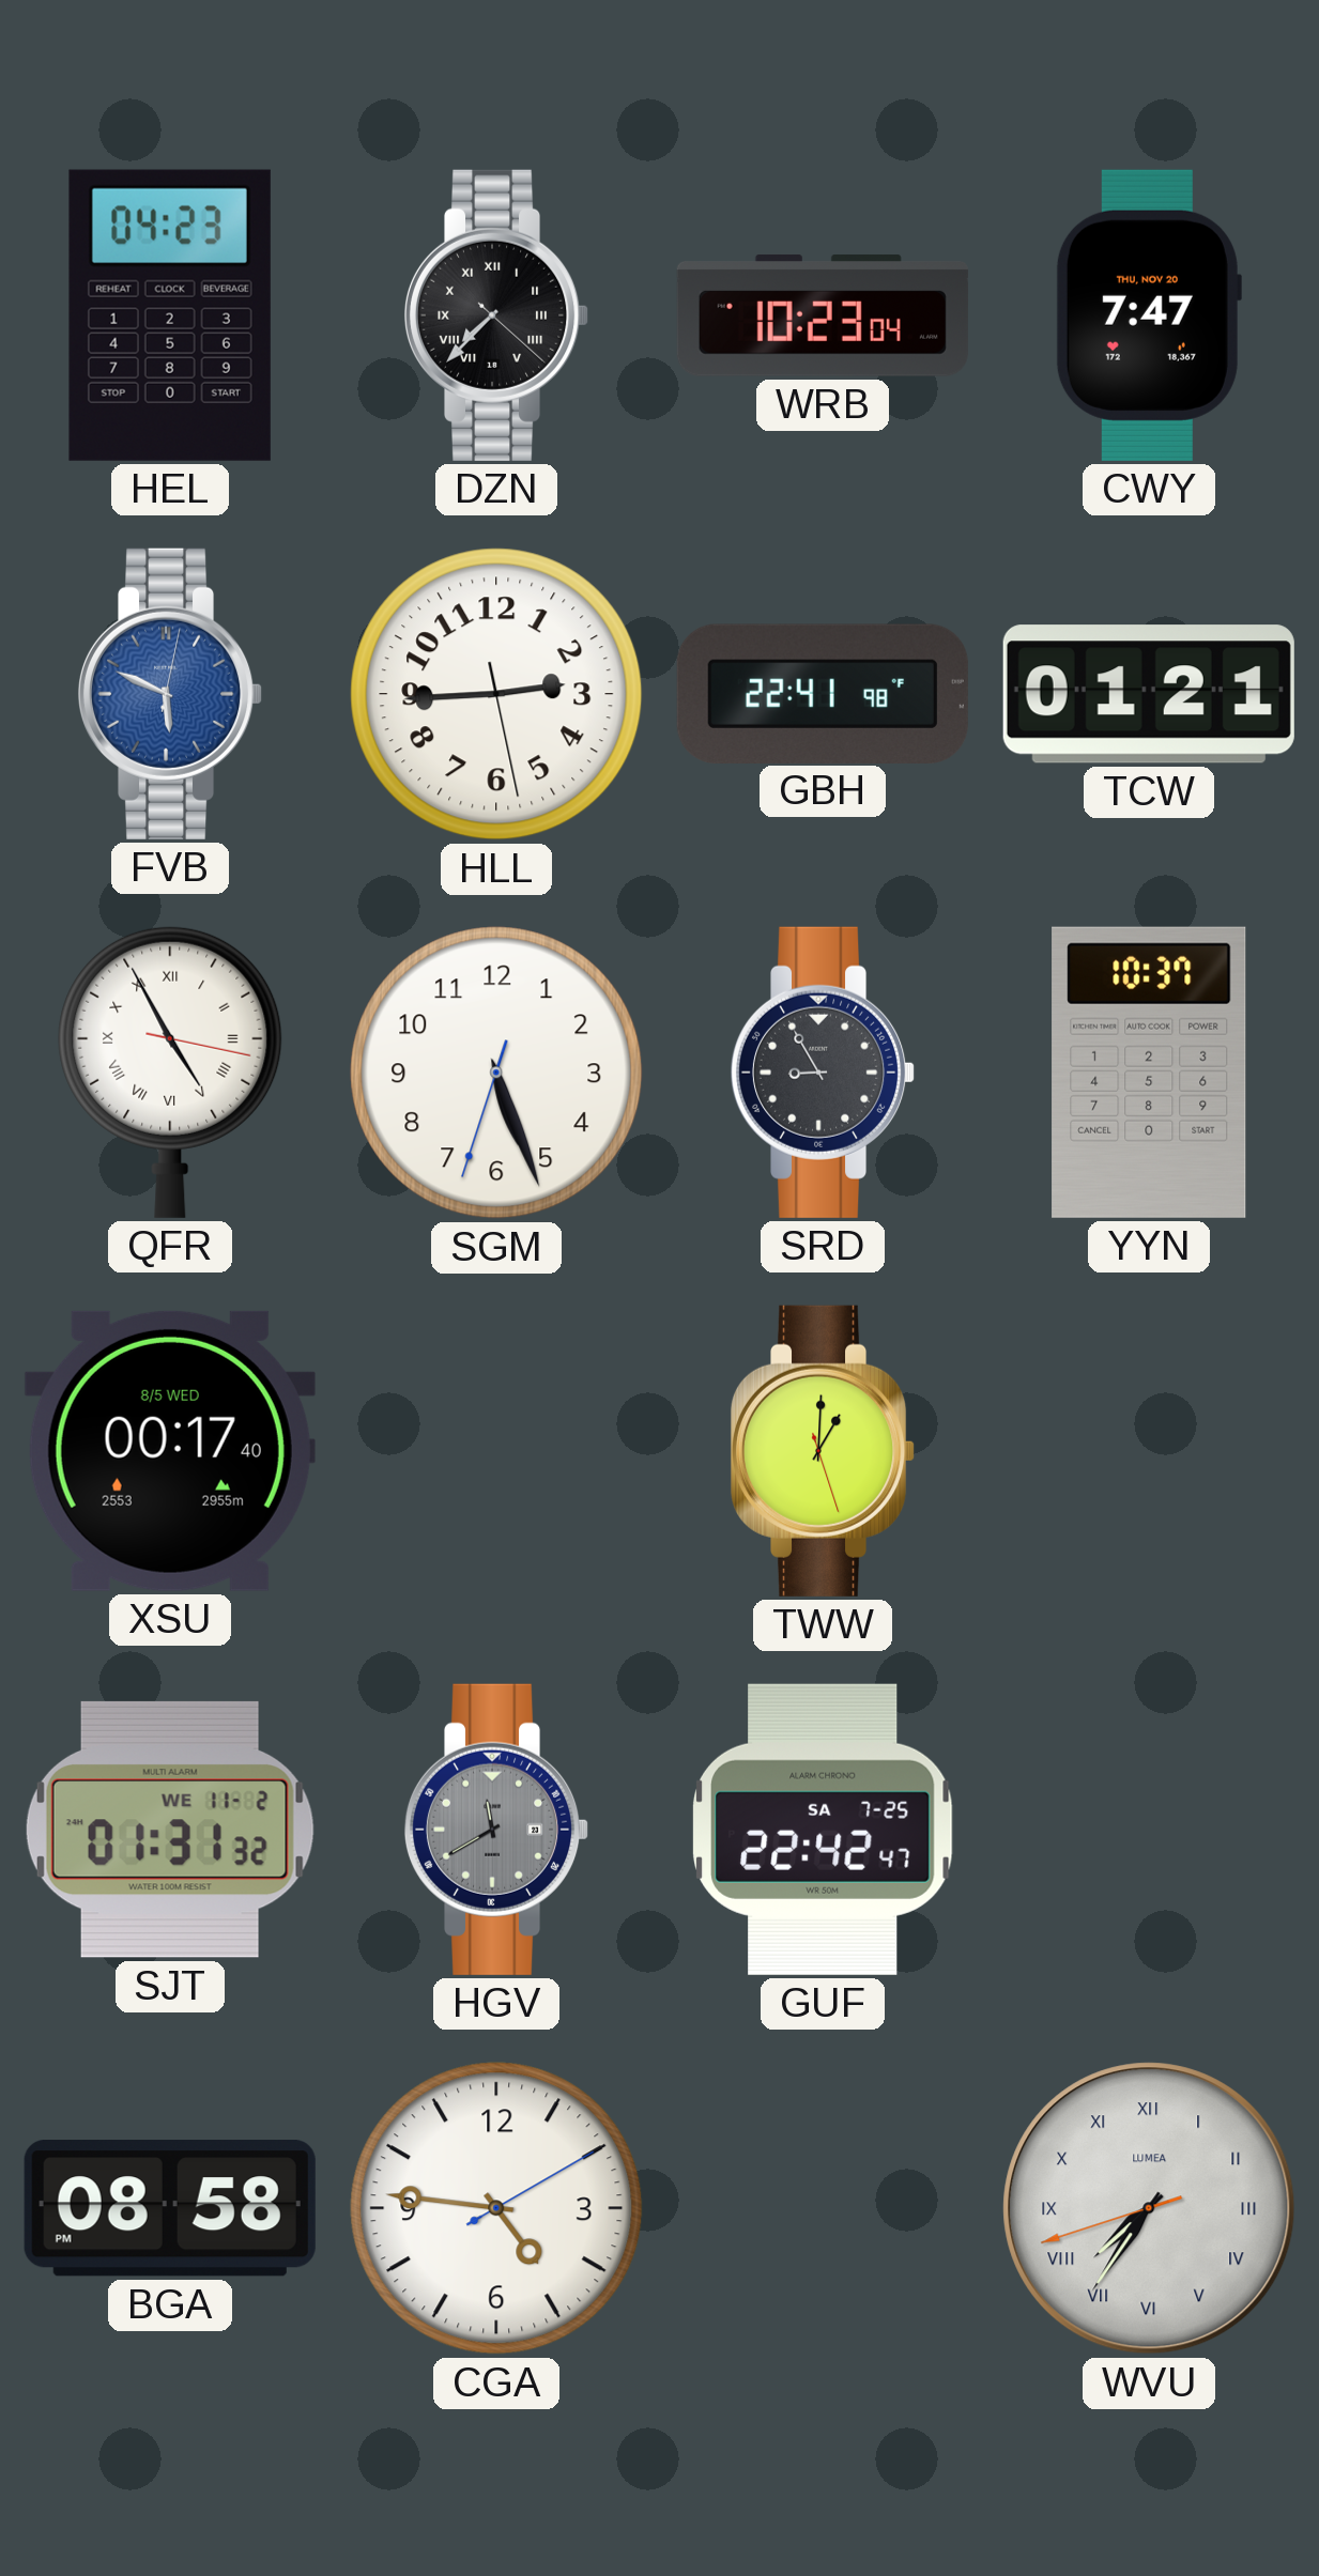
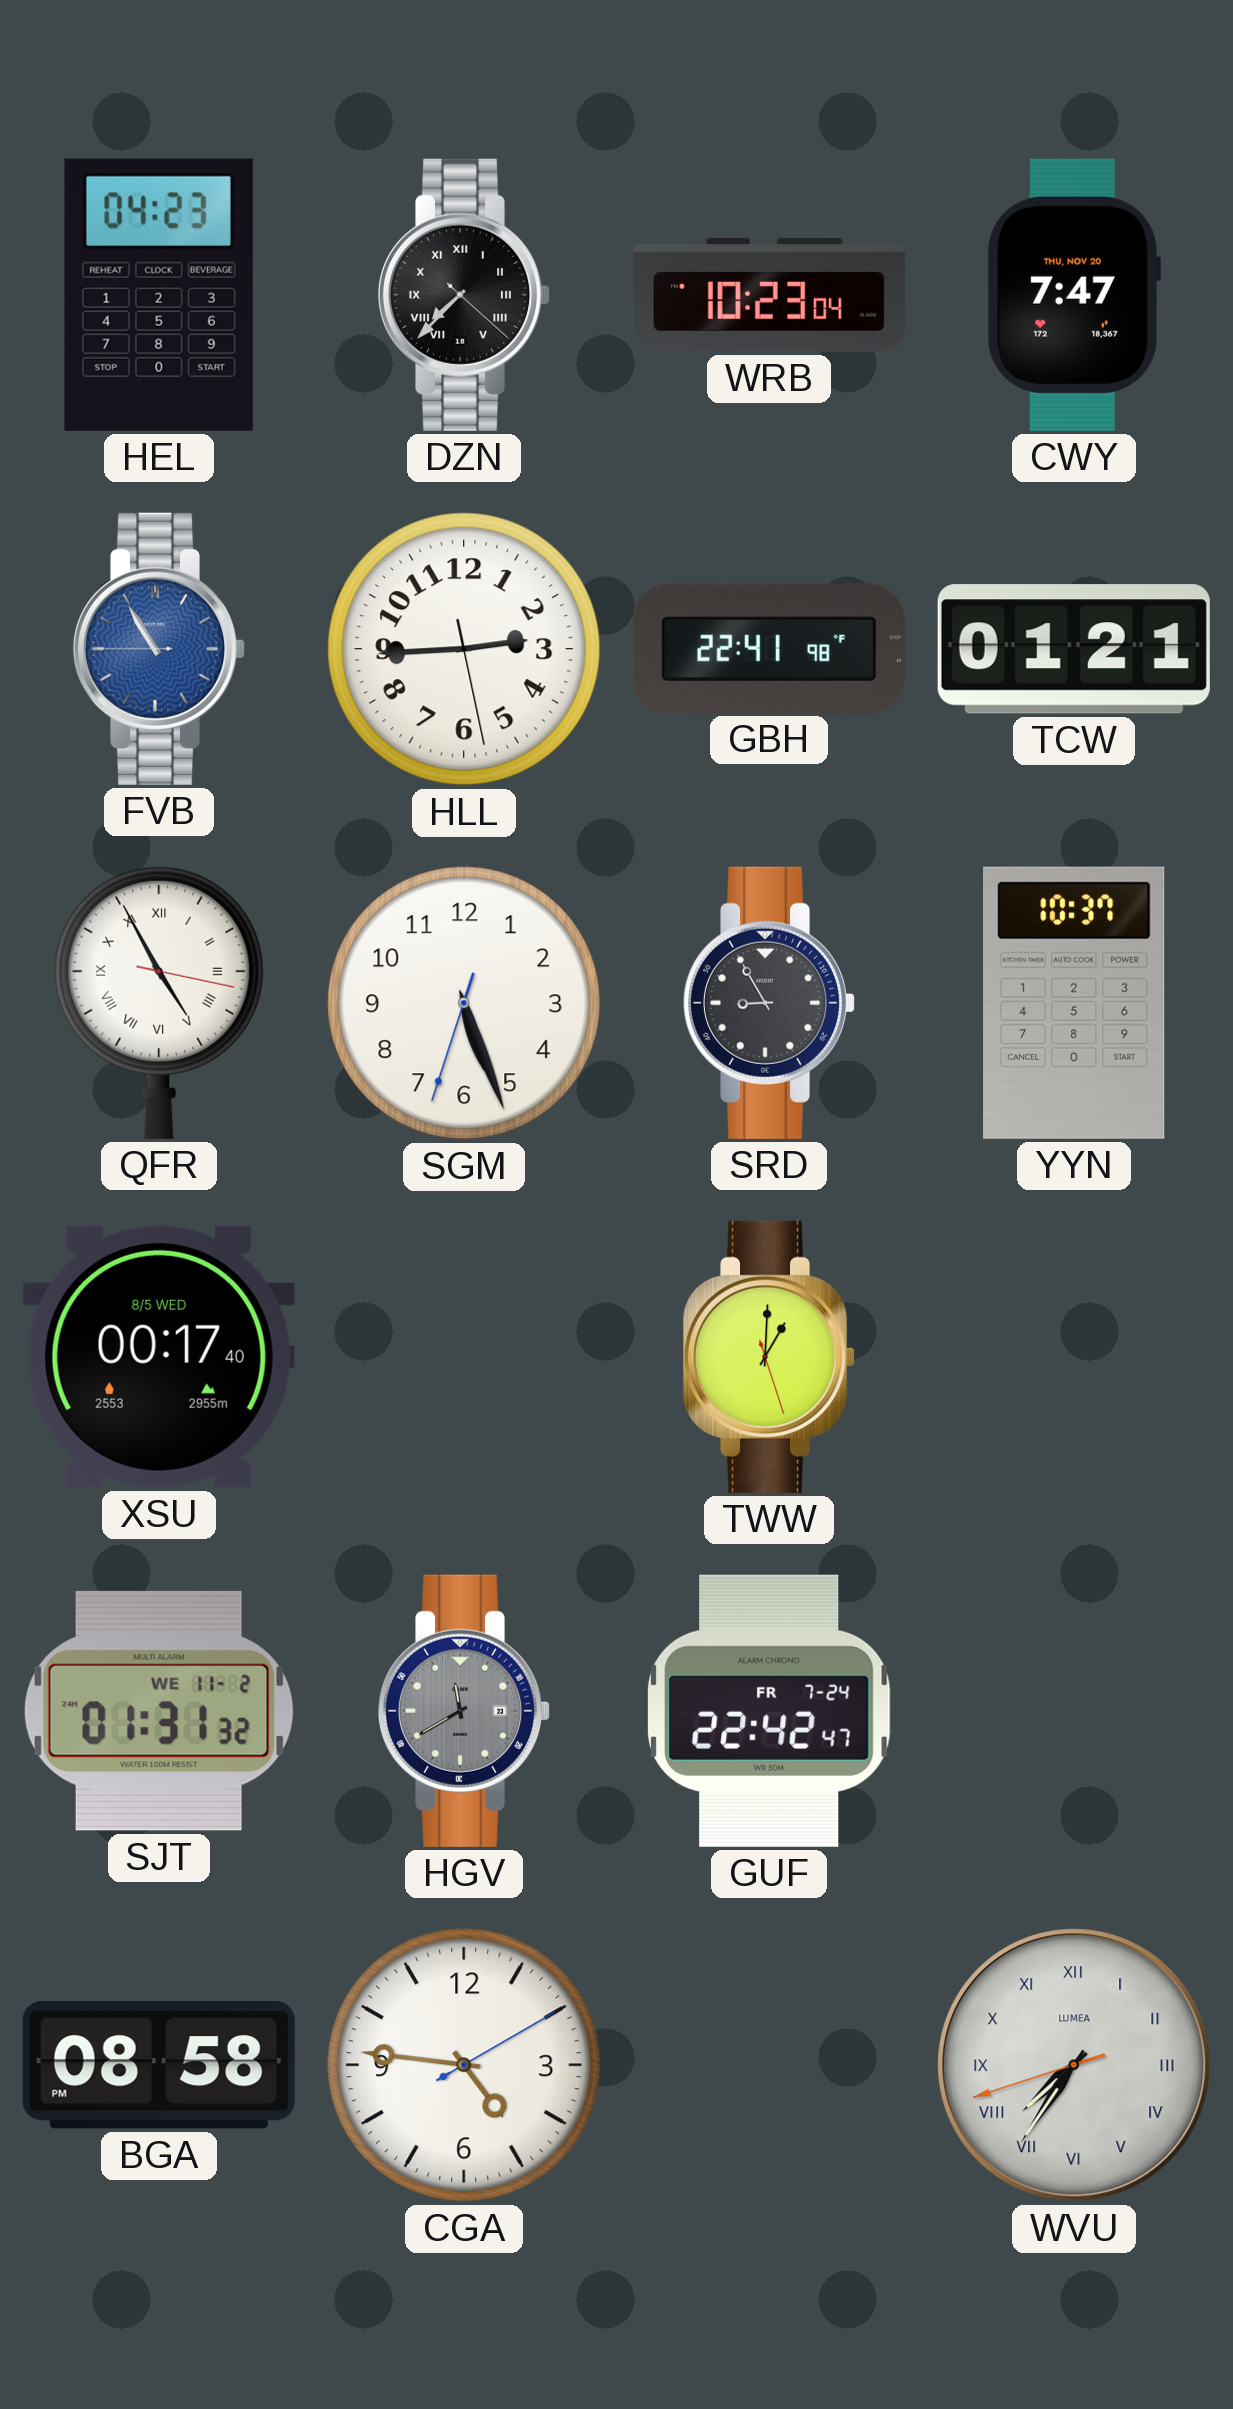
FVB: 5:49 -> 10:54
GUF date: SA 7-25 -> FR 7-24
